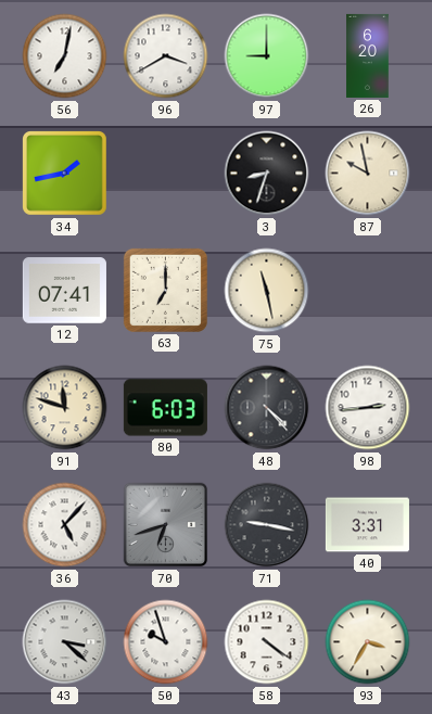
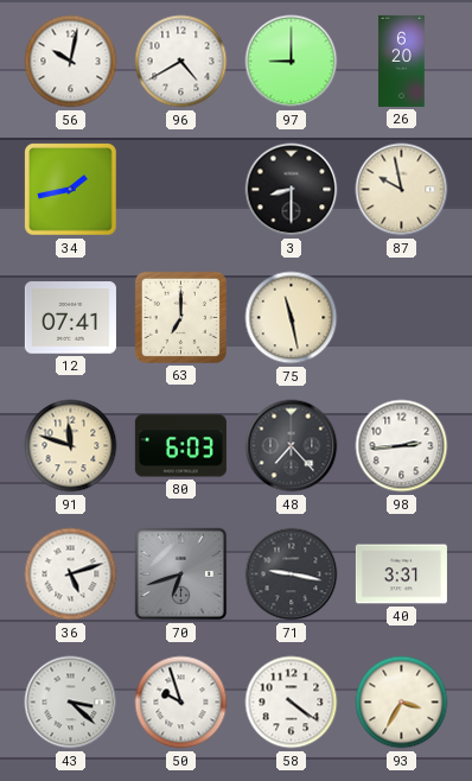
56: 7:02 -> 10:02
96: 3:40 -> 4:40
3: 8:33 -> 8:30
48: 4:23 -> 7:23
36: 5:07 -> 5:12
